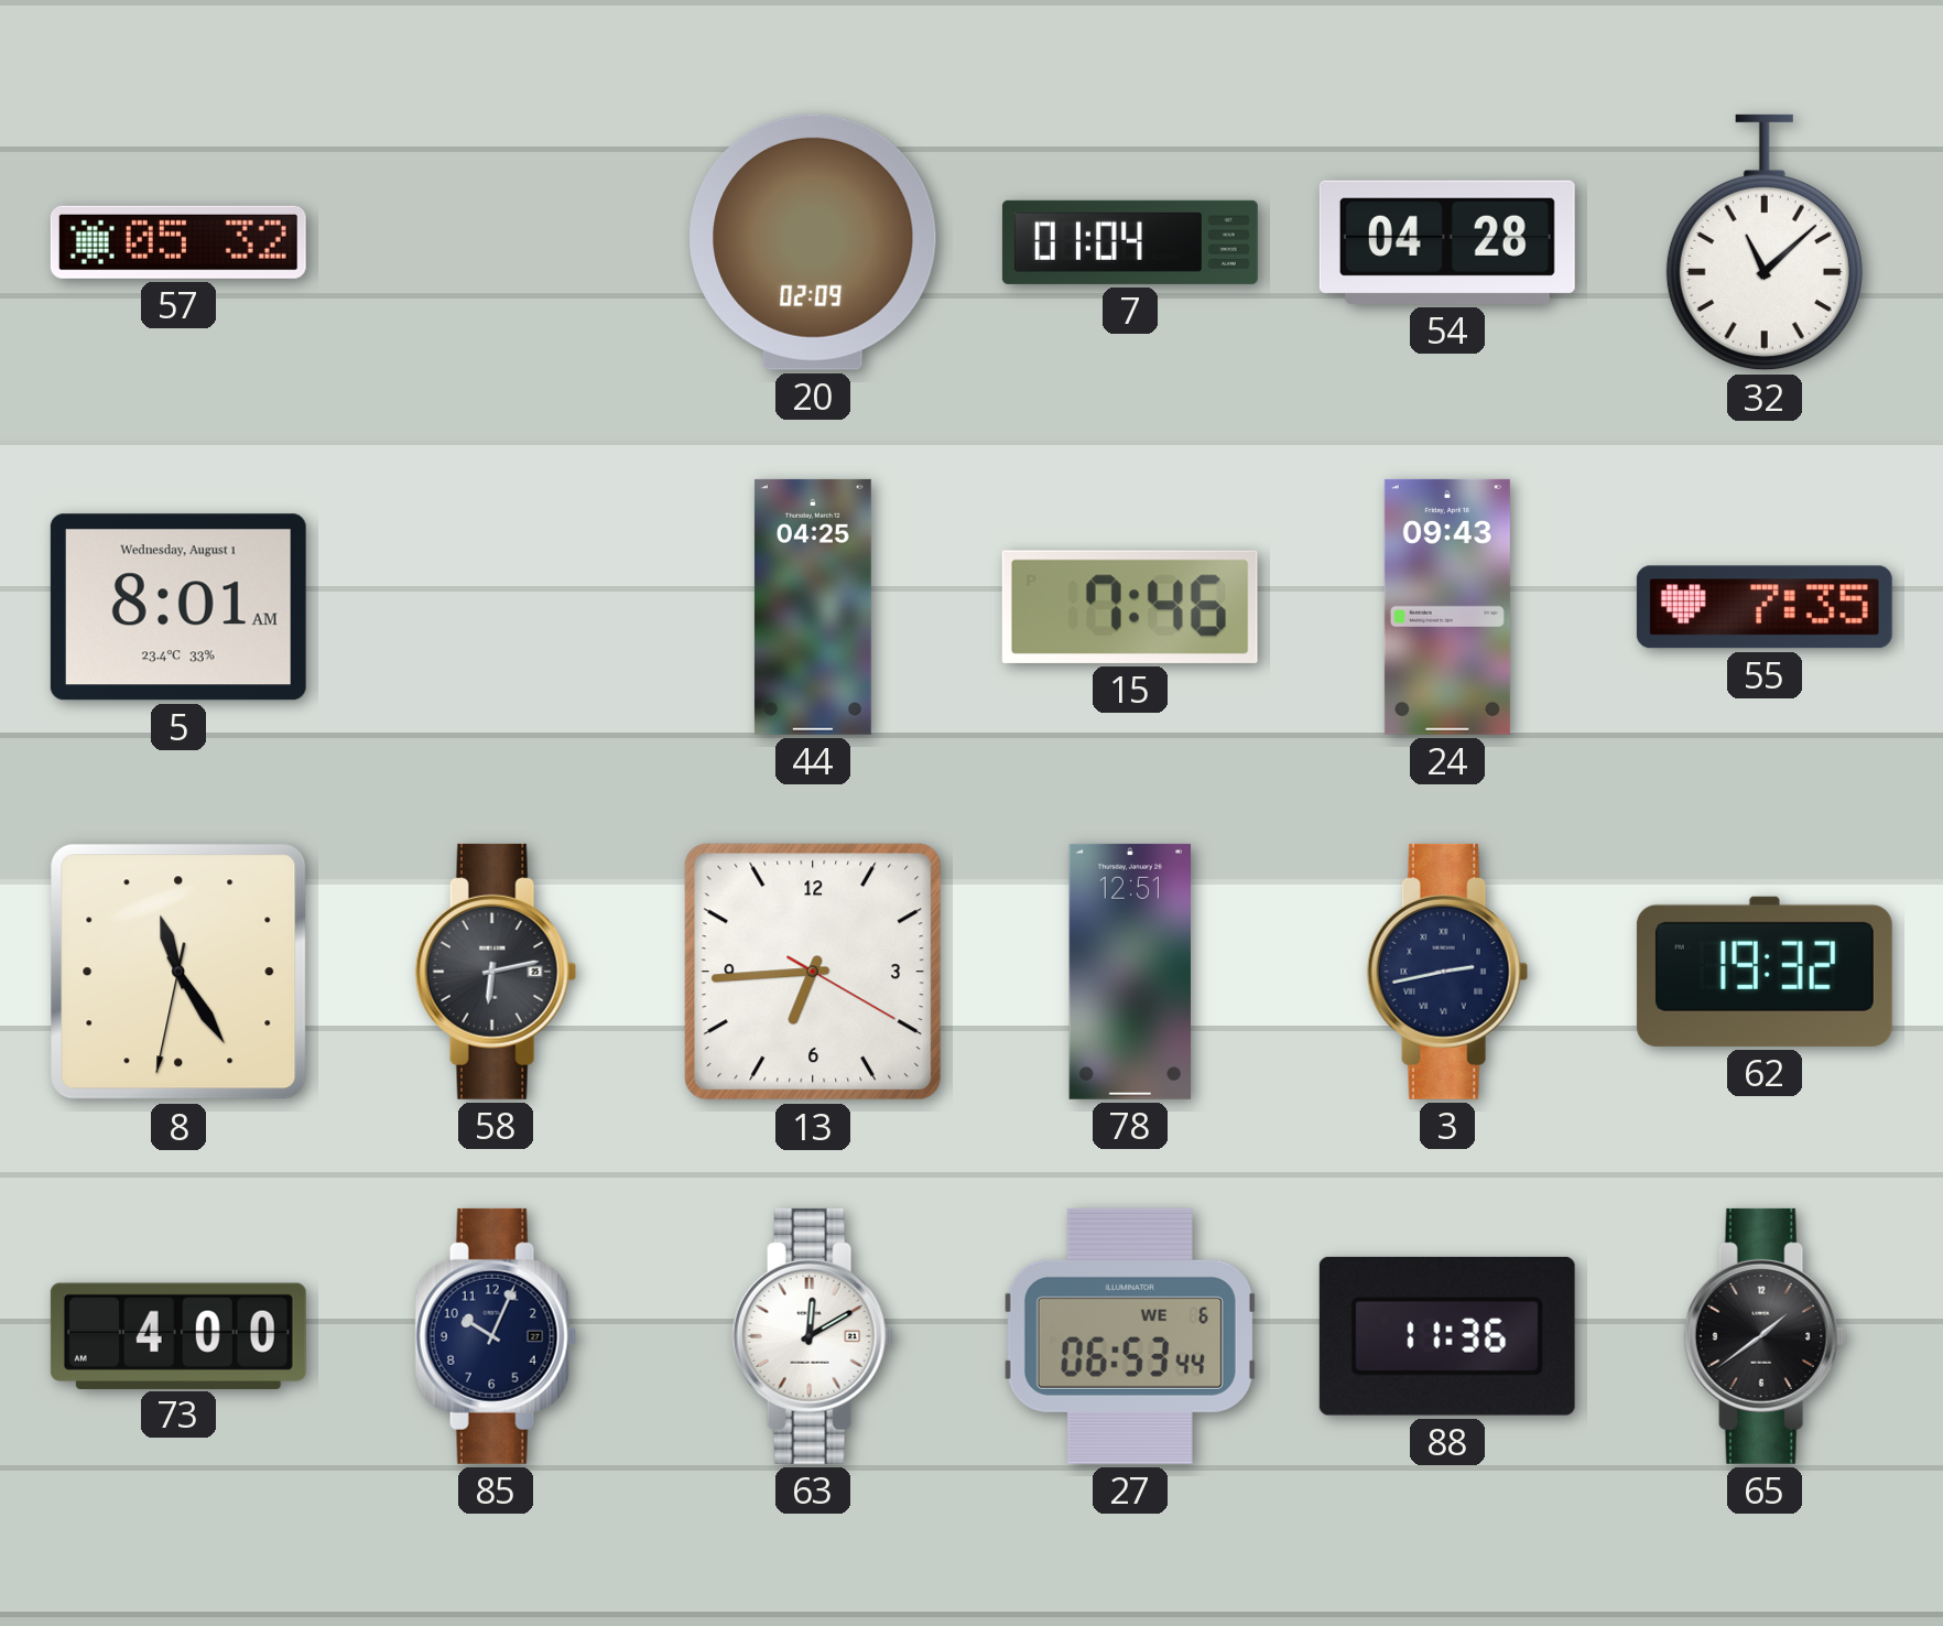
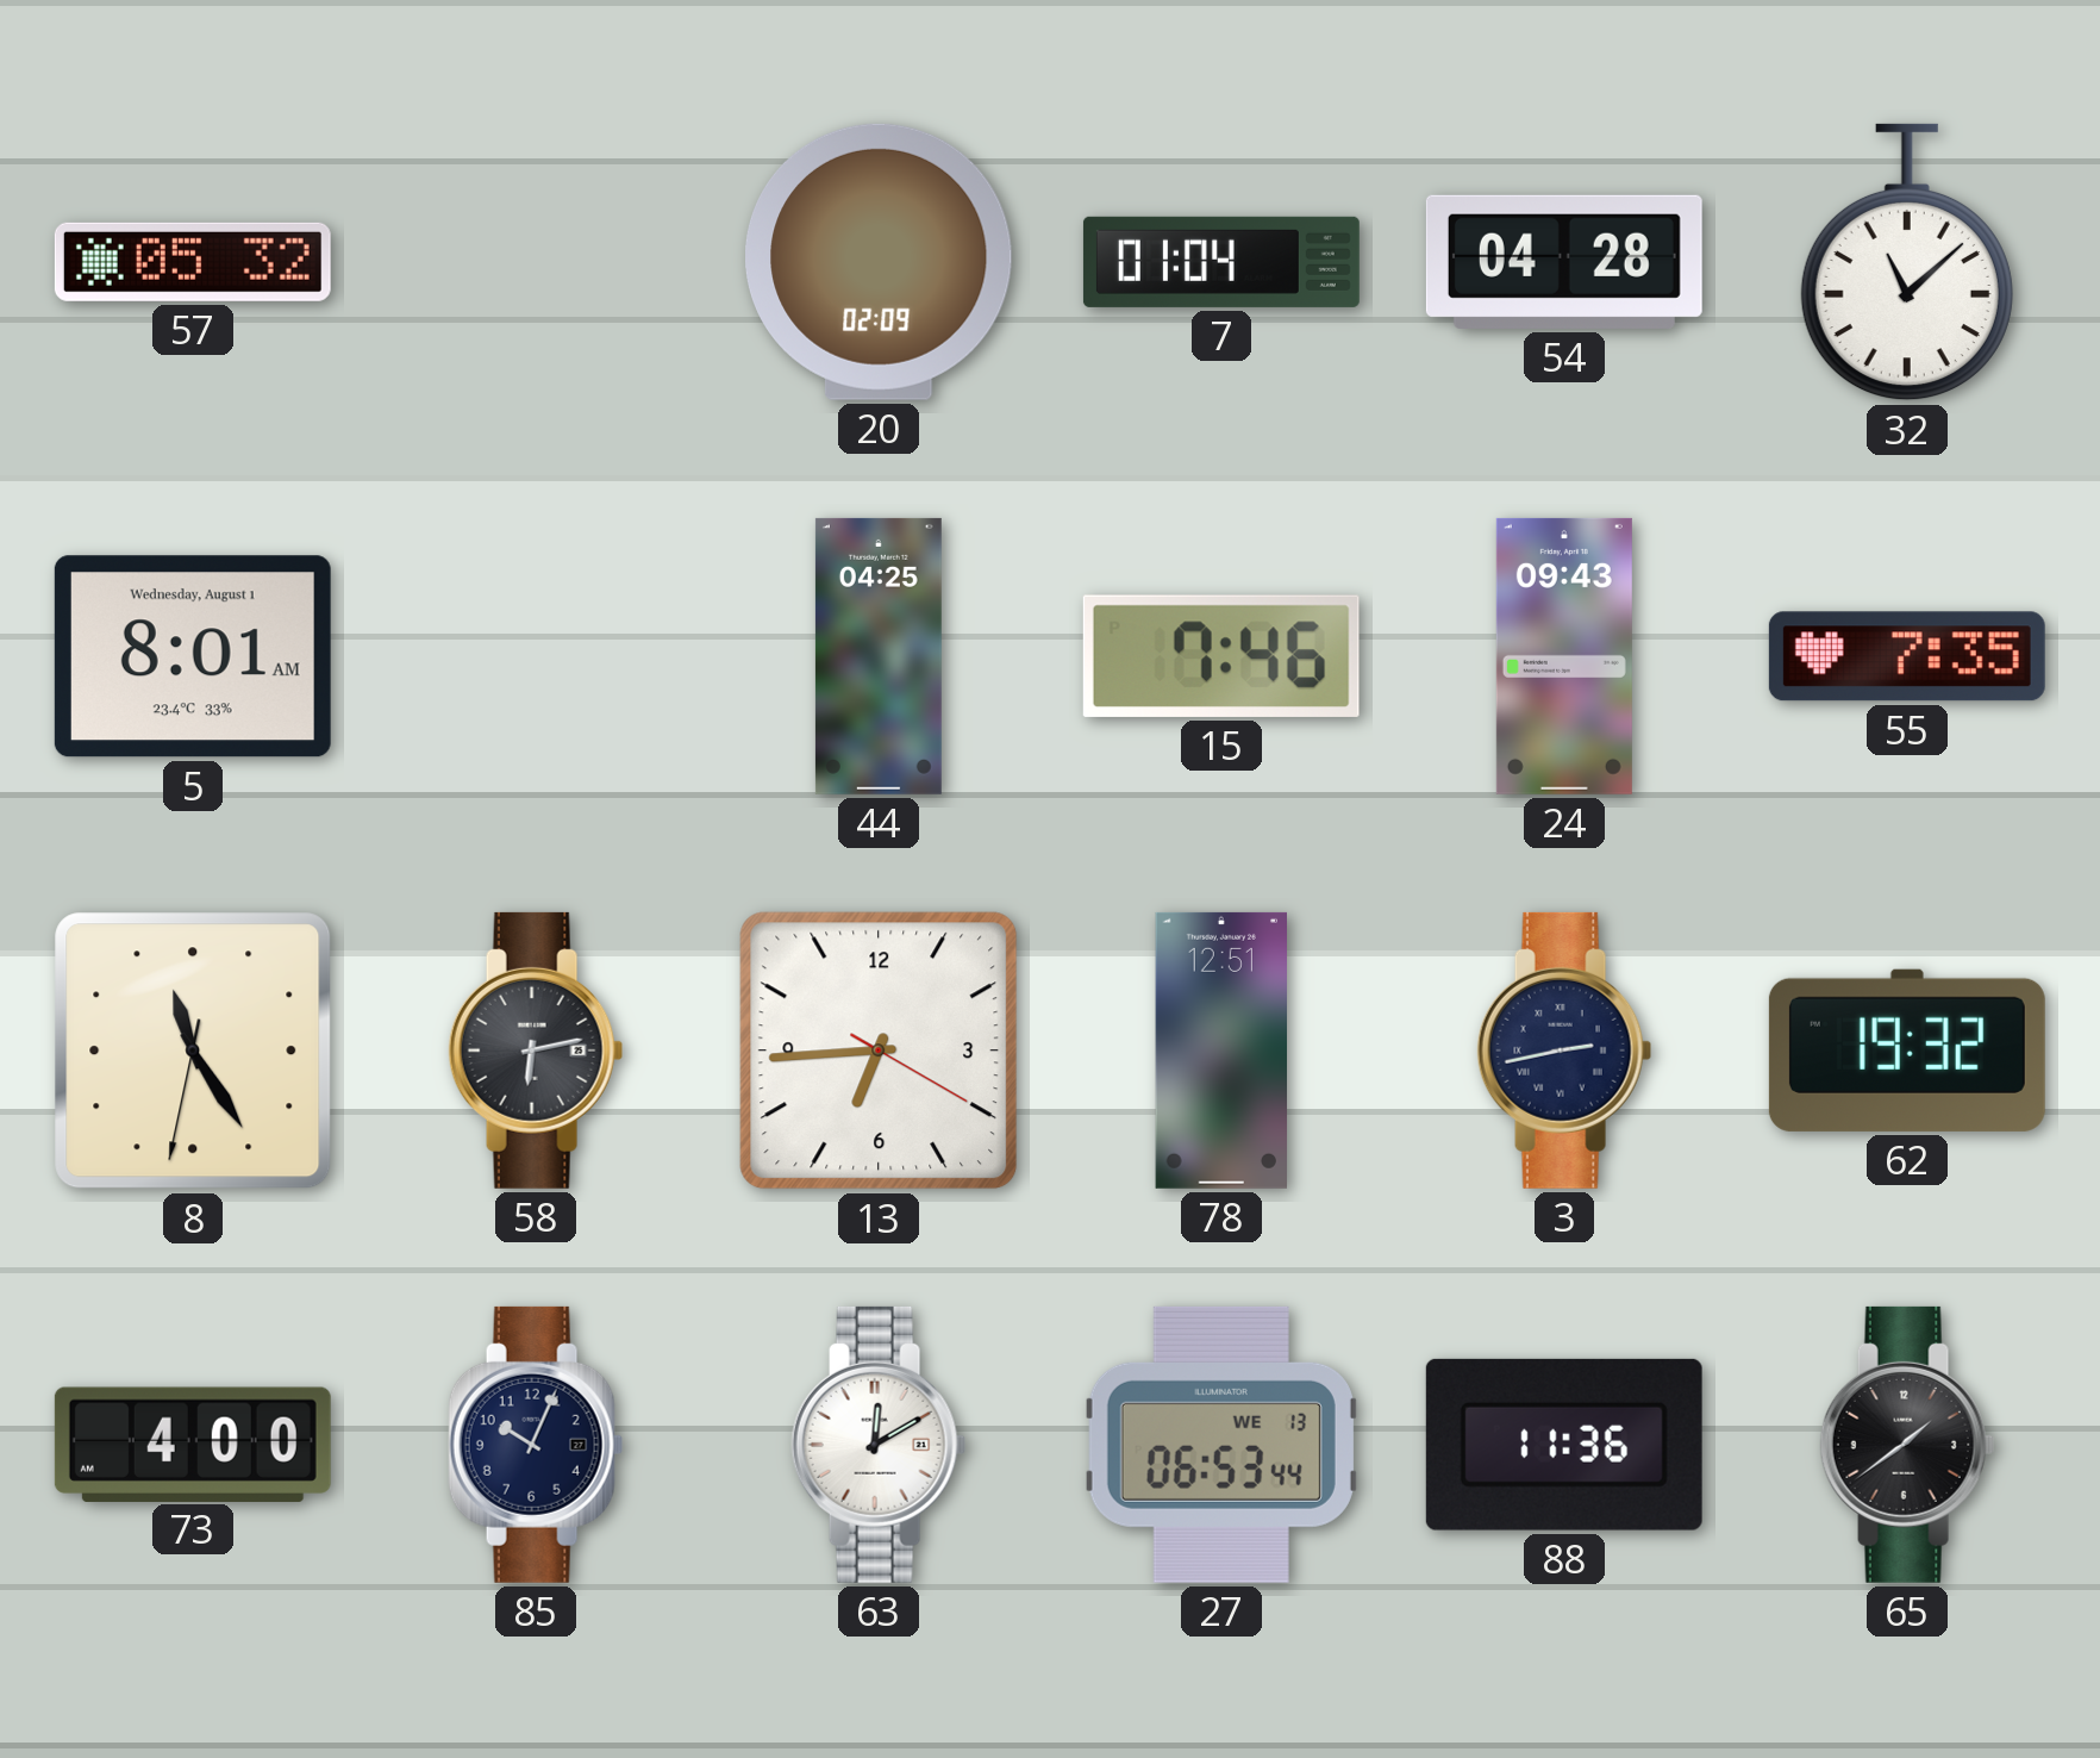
27 date: WE 6 -> WE 13
